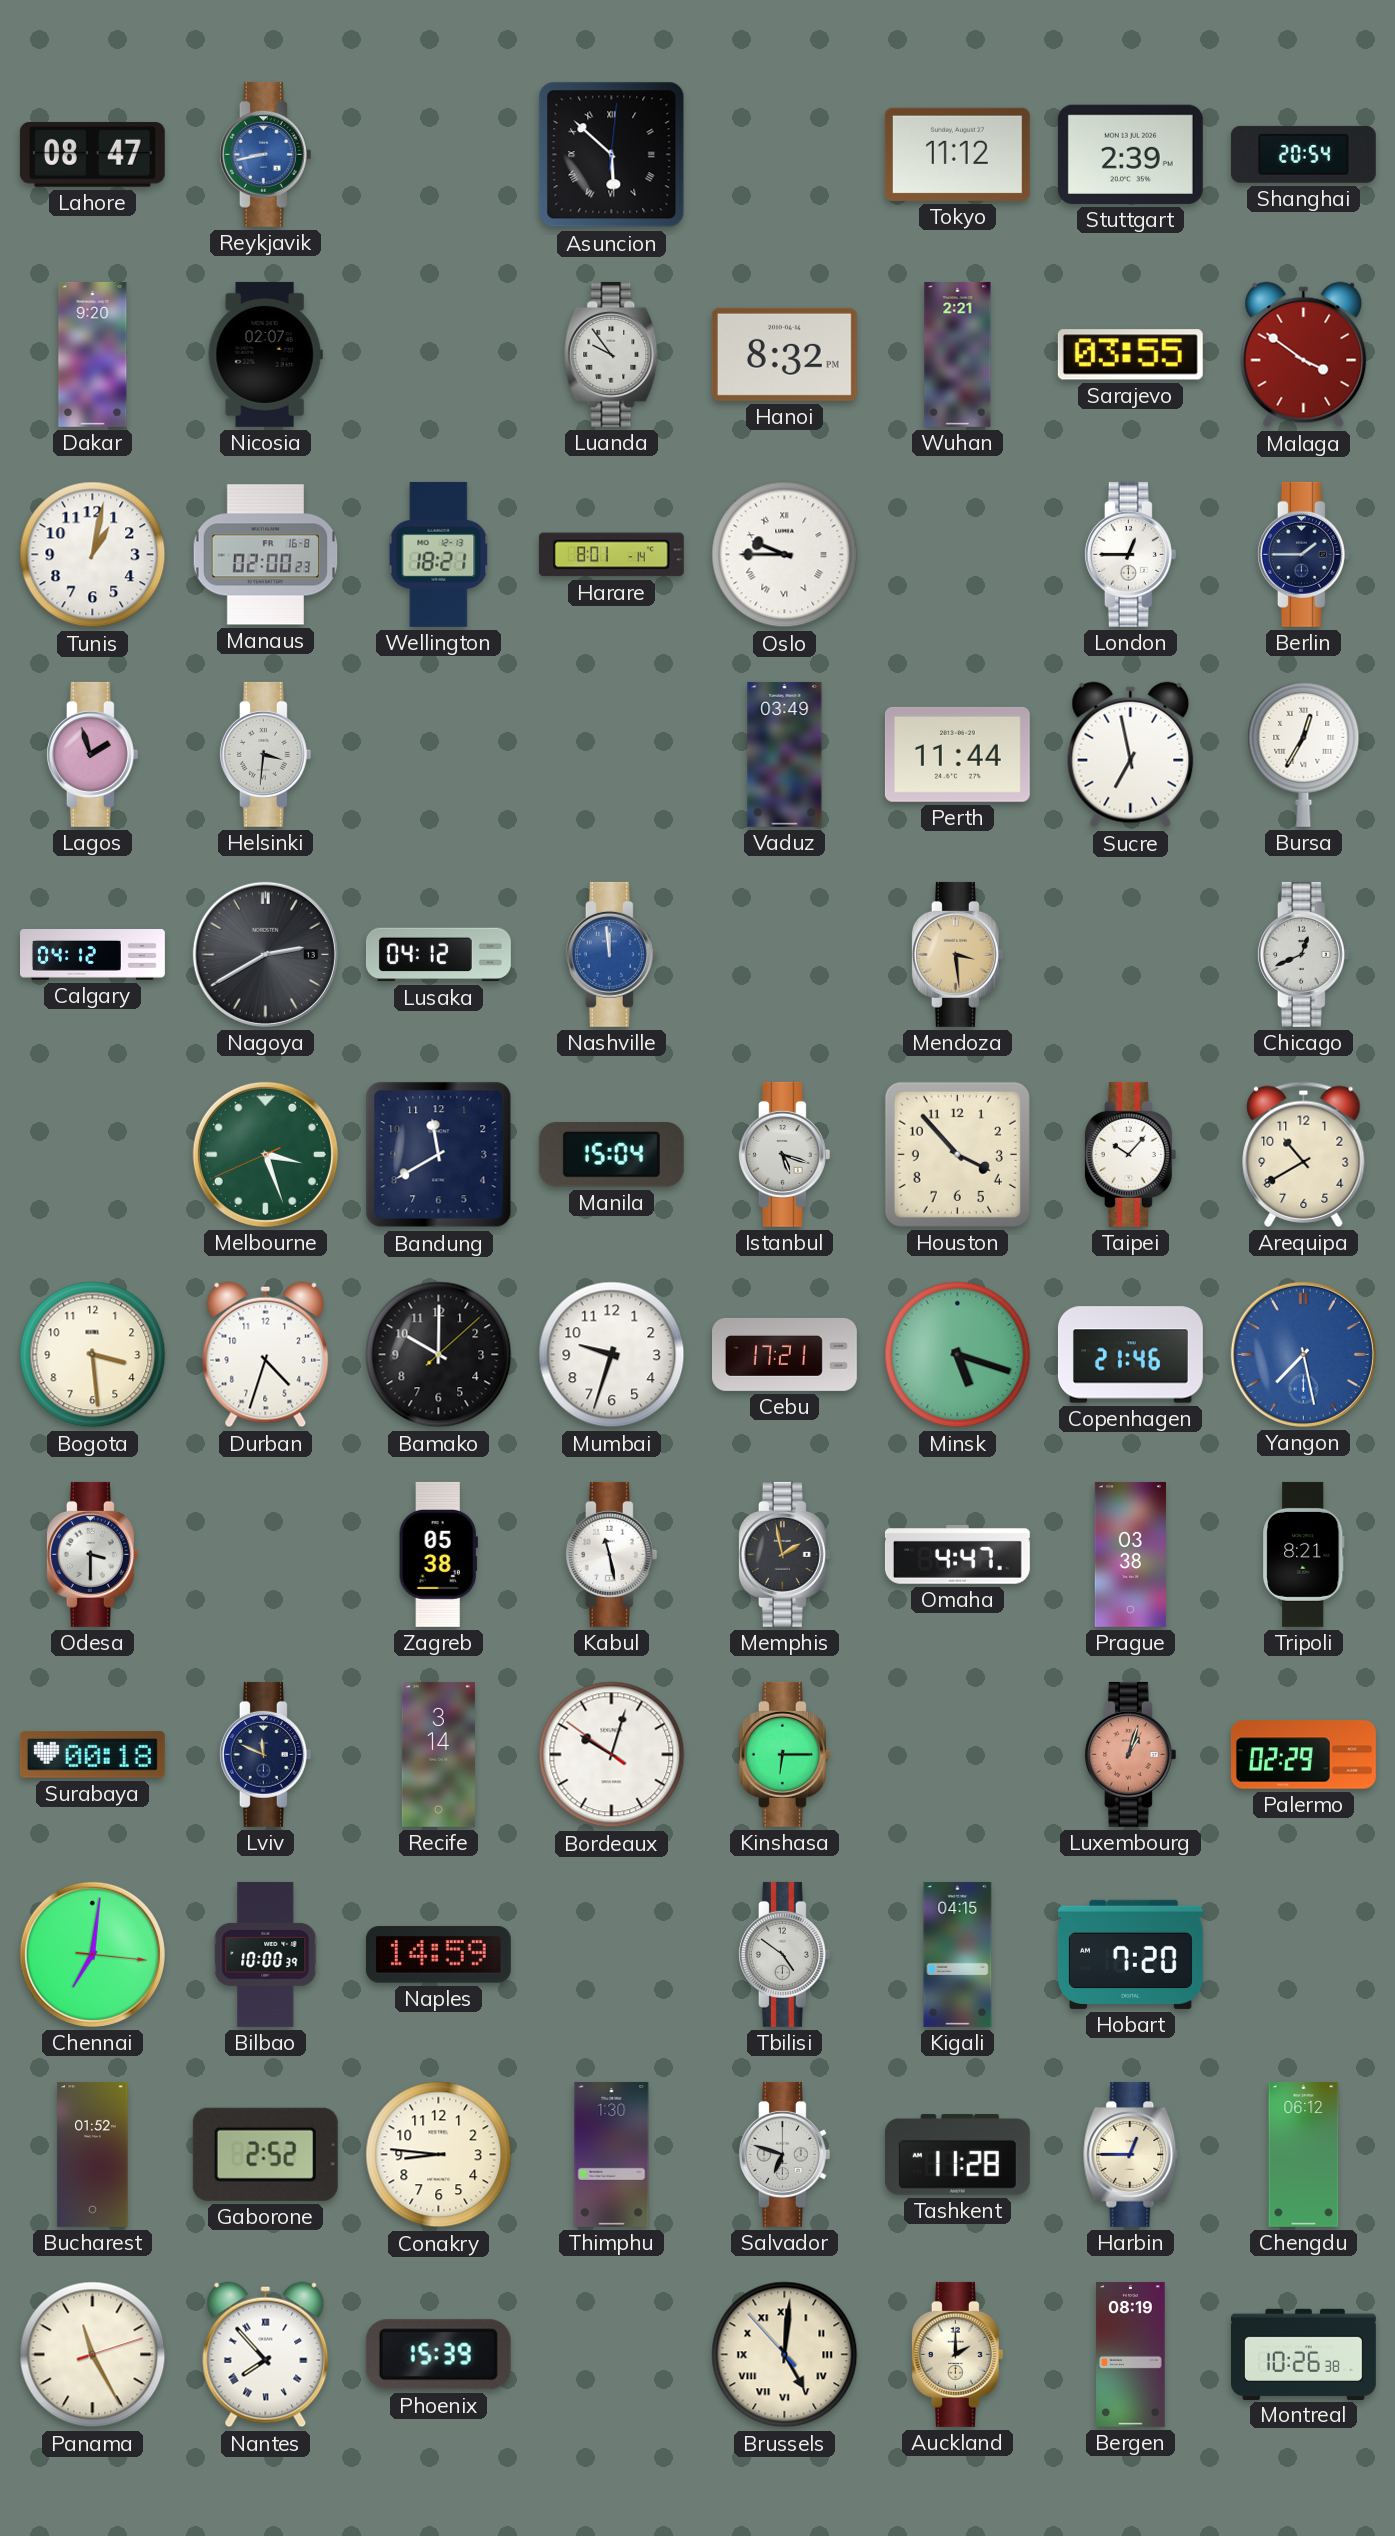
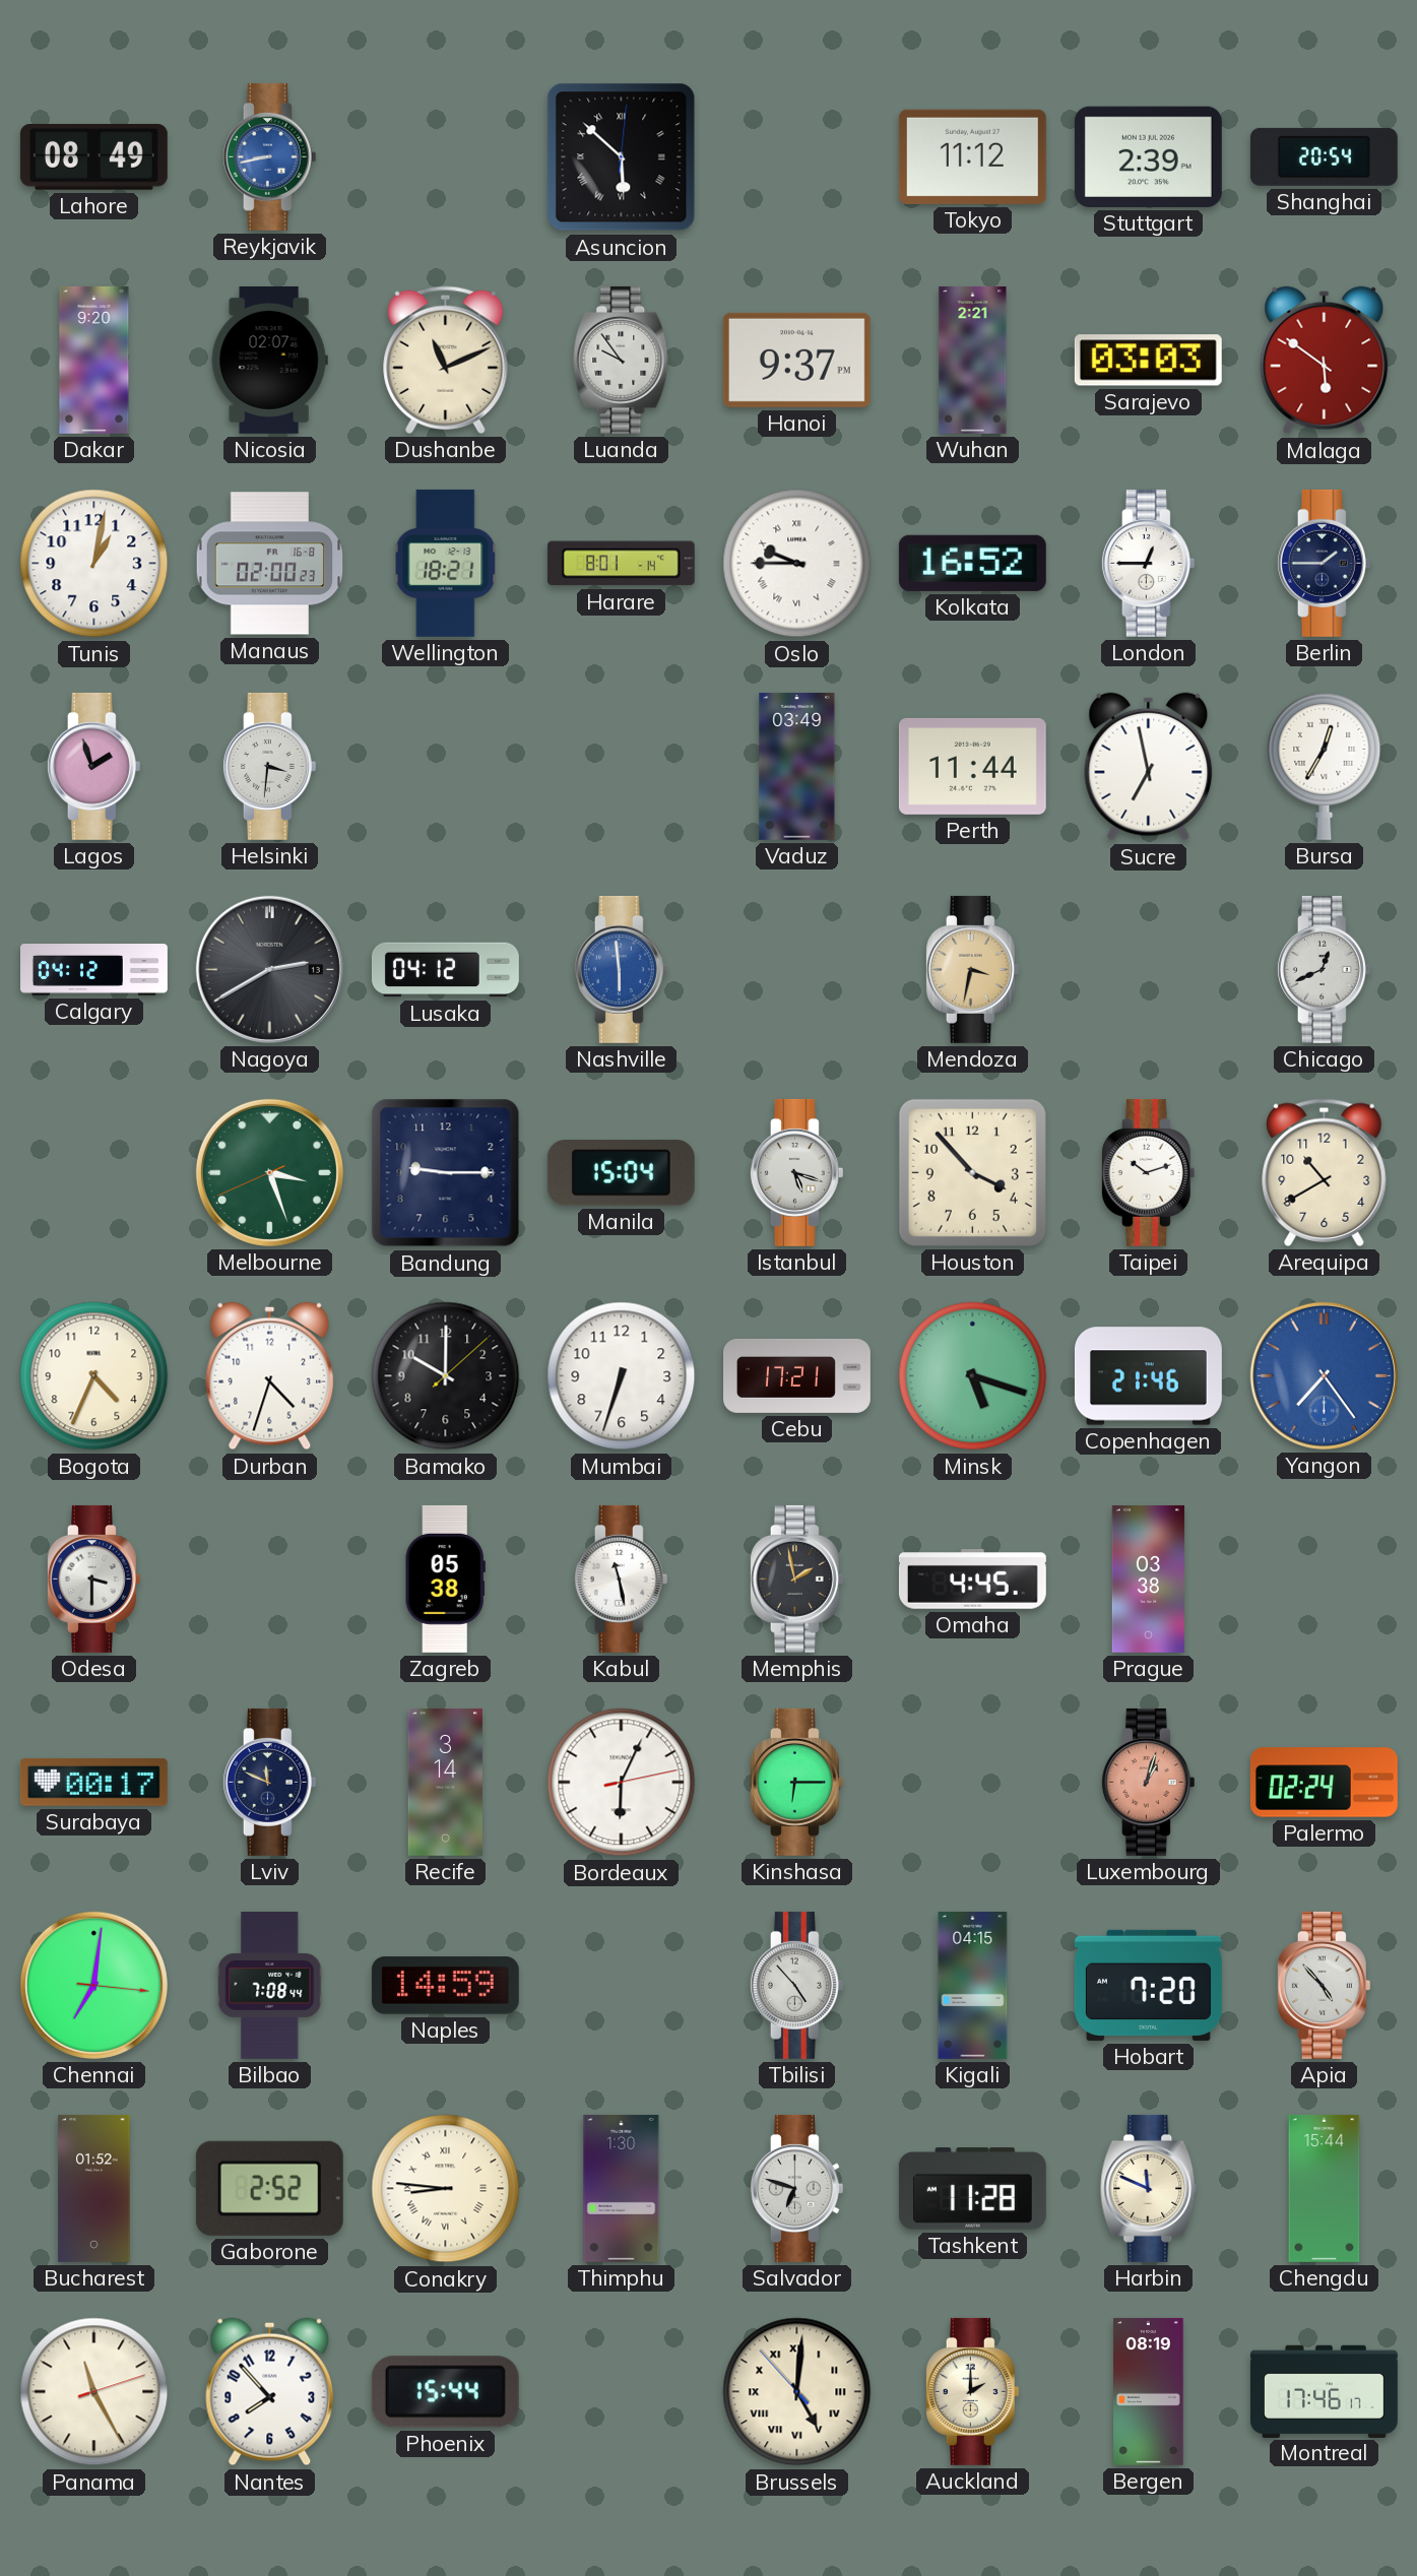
Lahore: 08:47 -> 08:49
Dushanbe: none -> 11:11
Hanoi: 8:32 -> 9:37
Sarajevo: 03:55 -> 03:03
Malaga: 3:51 -> 5:51
Kolkata: none -> 16:52
Nashville: 11:59 -> 5:59
Mendoza: 3:29 -> 3:32
Bandung: 11:40 -> 9:15
Taipei: 10:07 -> 10:12
Bogota: 3:29 -> 4:34
Mumbai: 9:33 -> 6:33
Yangon: 7:28 -> 7:24
Omaha: 4:47 -> 4:45
Tripoli: 8:21 -> none
Surabaya: 00:18 -> 00:17
Bordeaux: 10:02 -> 6:04
Palermo: 02:29 -> 02:24
Bilbao: 10:00 -> 7:08
Tbilisi: 4:51 -> 4:53
Apia: none -> 4:53
Conakry numerals: Arabic -> Roman
Harbin: 12:45 -> 11:49
Chengdu: 06:12 -> 15:44
Nantes numerals: Roman -> Arabic
Phoenix: 15:39 -> 15:44
Montreal: 10:26 -> 17:46
